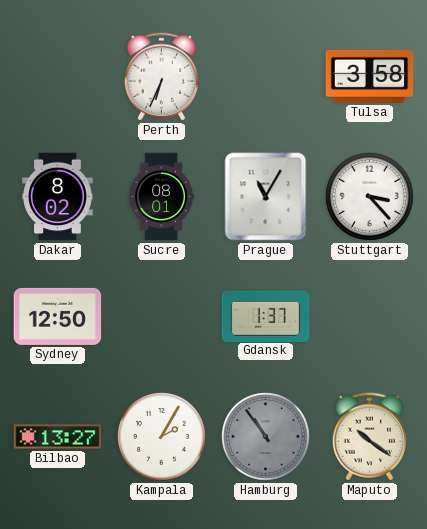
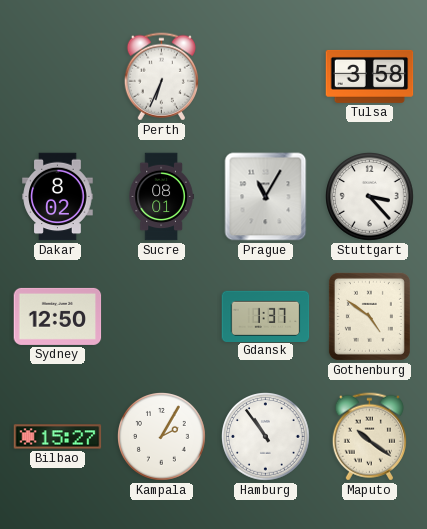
Gothenburg: none -> 4:51
Bilbao: 13:27 -> 15:27
Hamburg dial: grey -> white
